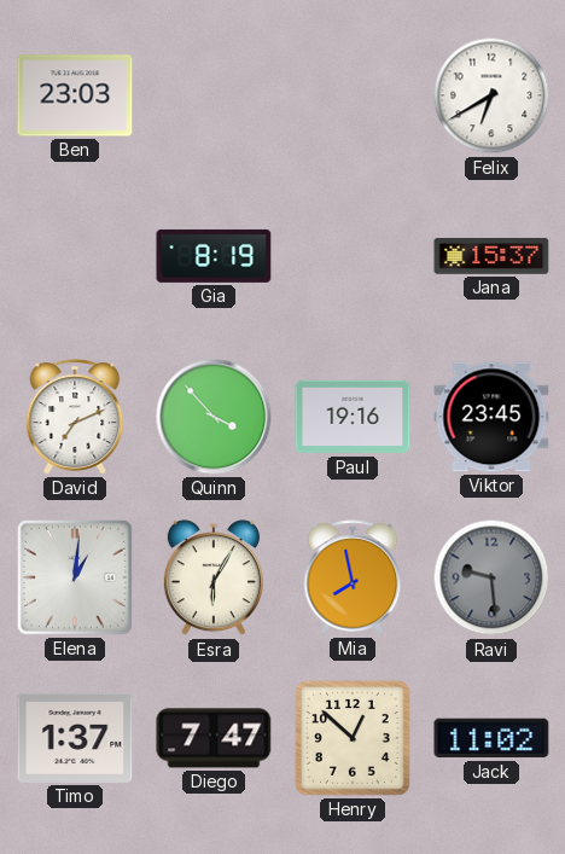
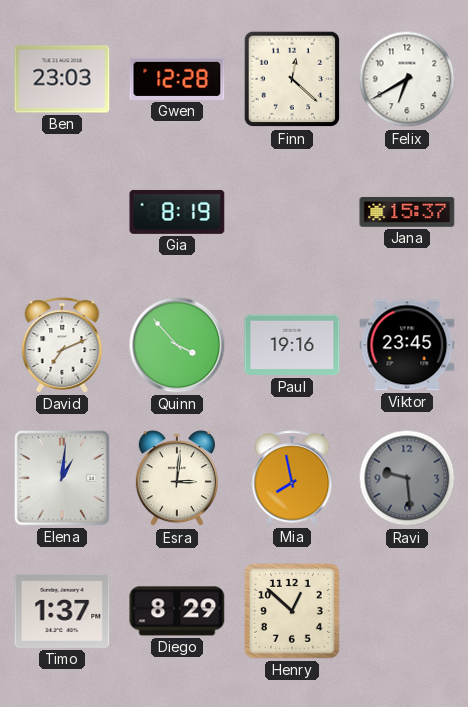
Gwen: none -> 12:28
Finn: none -> 12:22
Esra: 6:05 -> 3:01
Diego: 7:47 -> 8:29
Jack: 11:02 -> none
